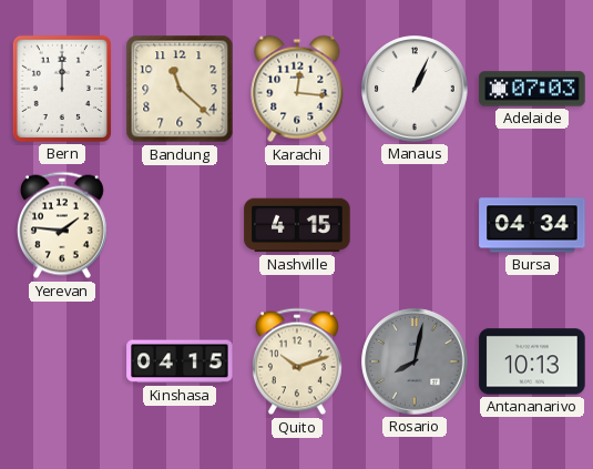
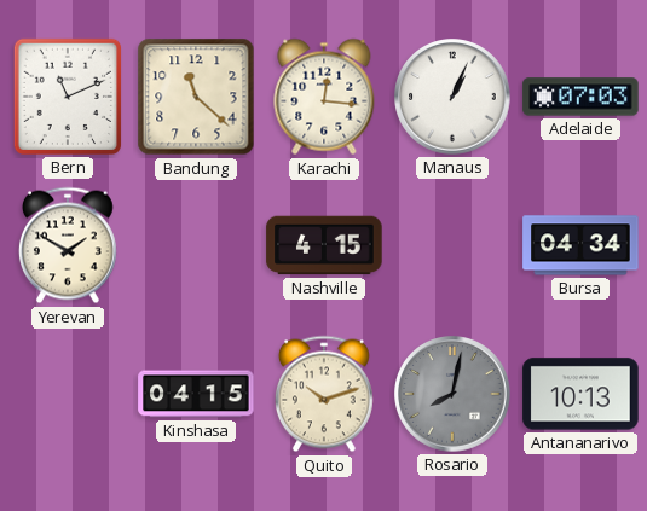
Bern: 12:00 -> 11:11
Yerevan: 1:46 -> 1:50
